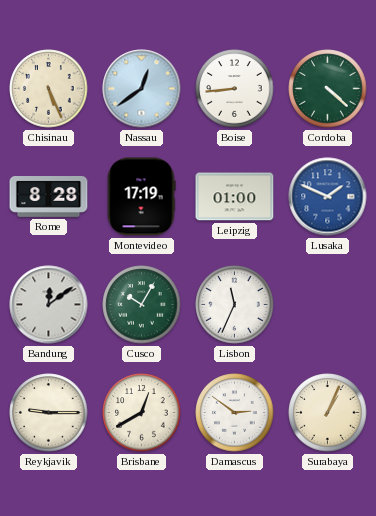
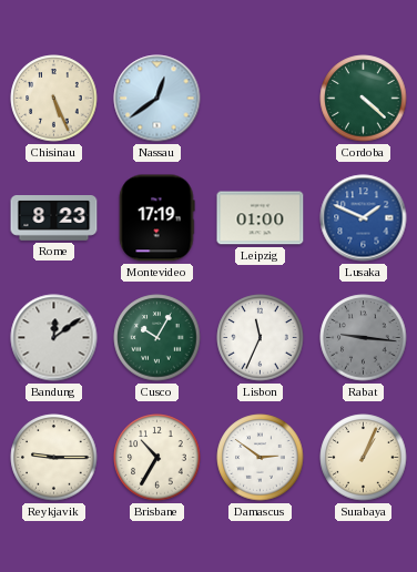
Boise: 8:44 -> none
Rome: 8:28 -> 8:23
Rabat: none -> 9:16
Brisbane: 12:40 -> 10:35
